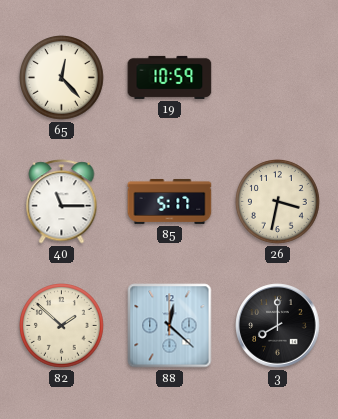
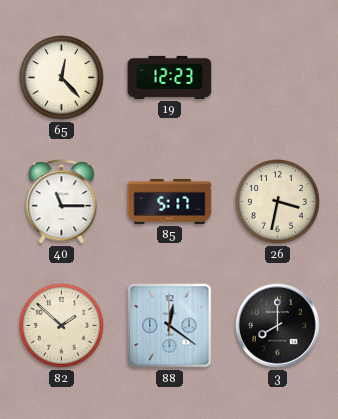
19: 10:59 -> 12:23
88: 12:22 -> 12:21
